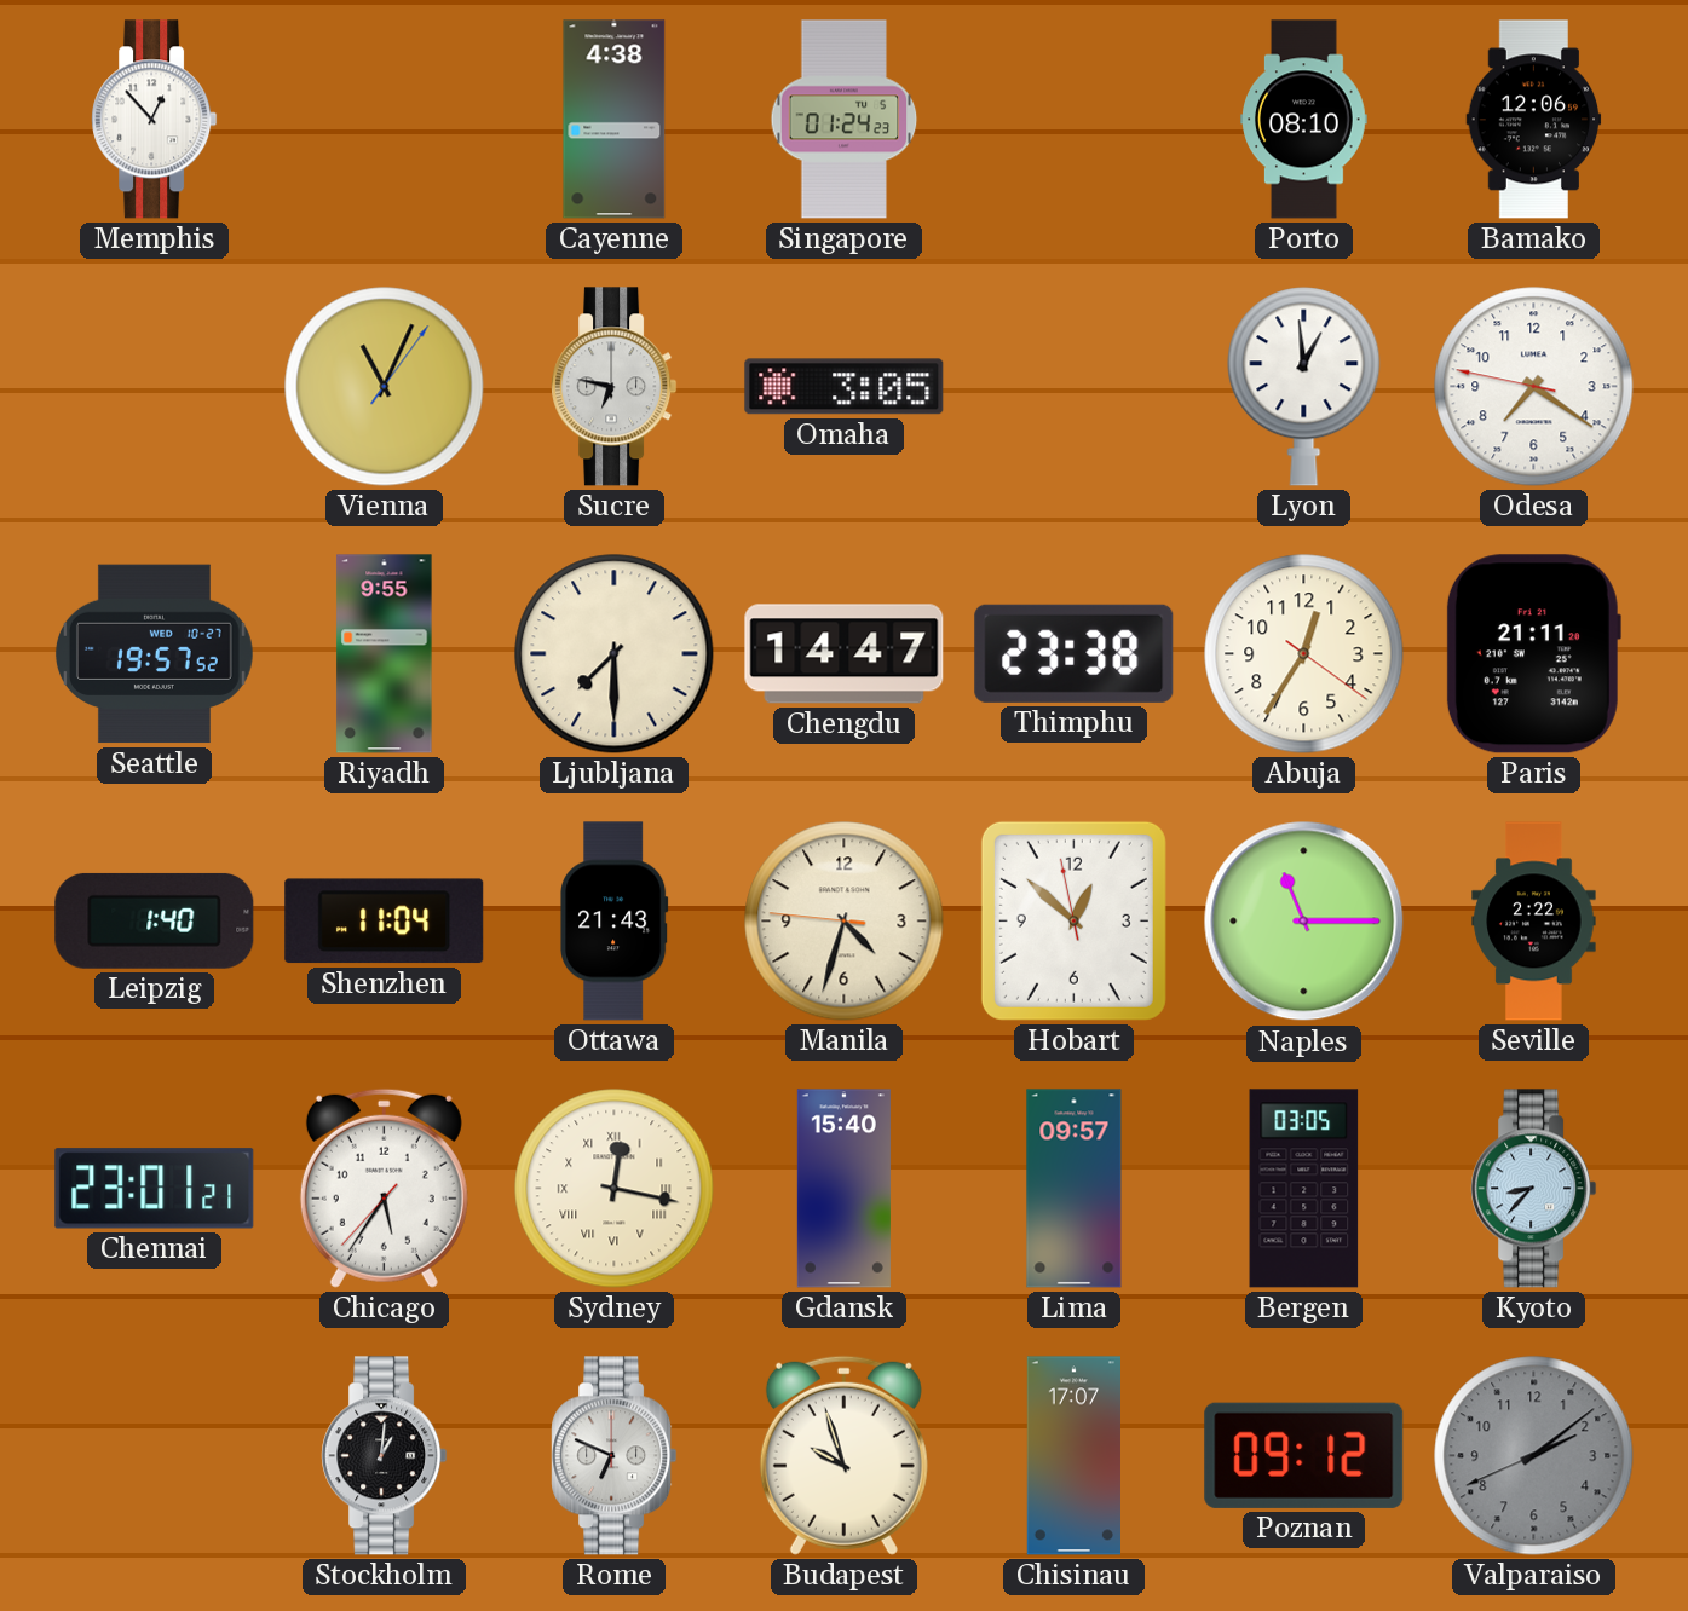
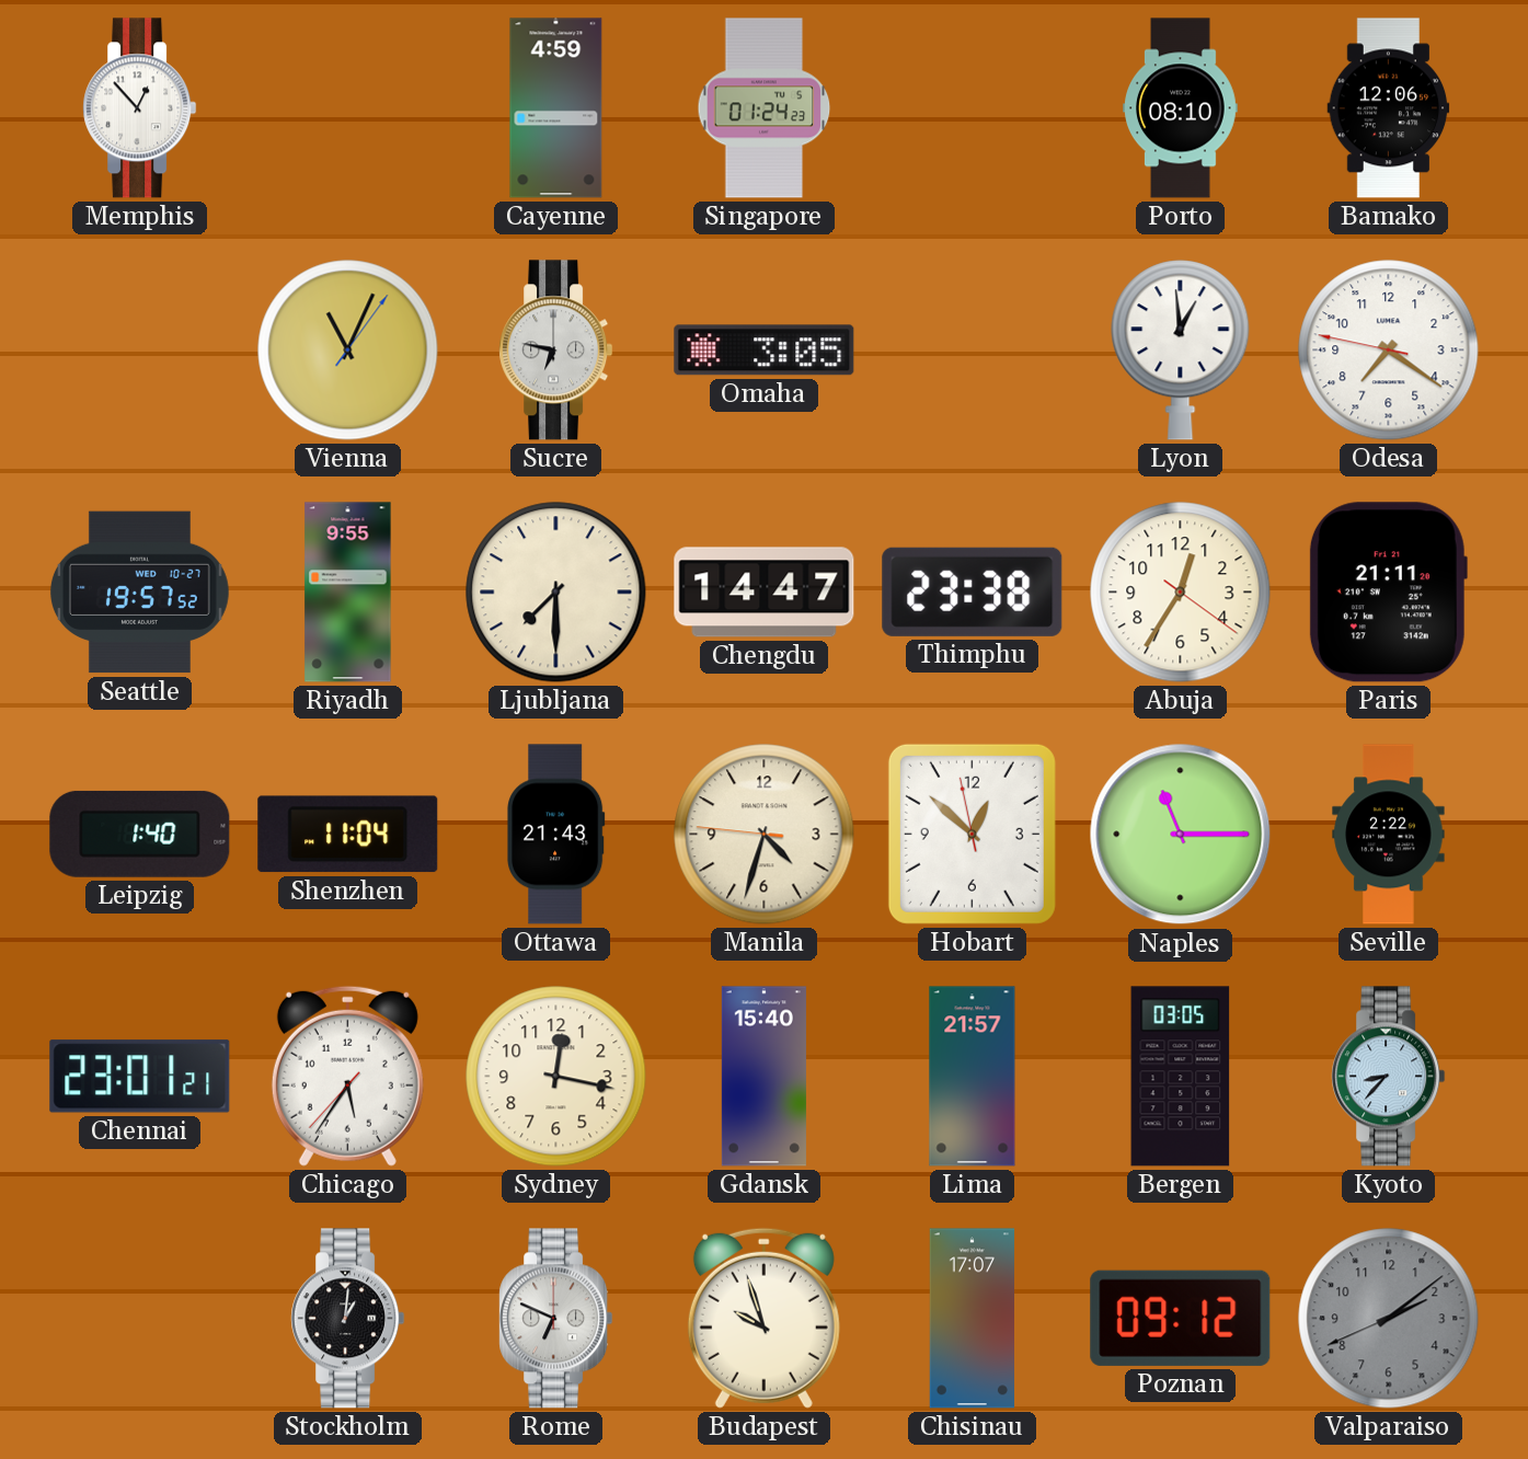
Cayenne: 4:38 -> 4:59
Sydney numerals: Roman -> Arabic
Lima: 09:57 -> 21:57
